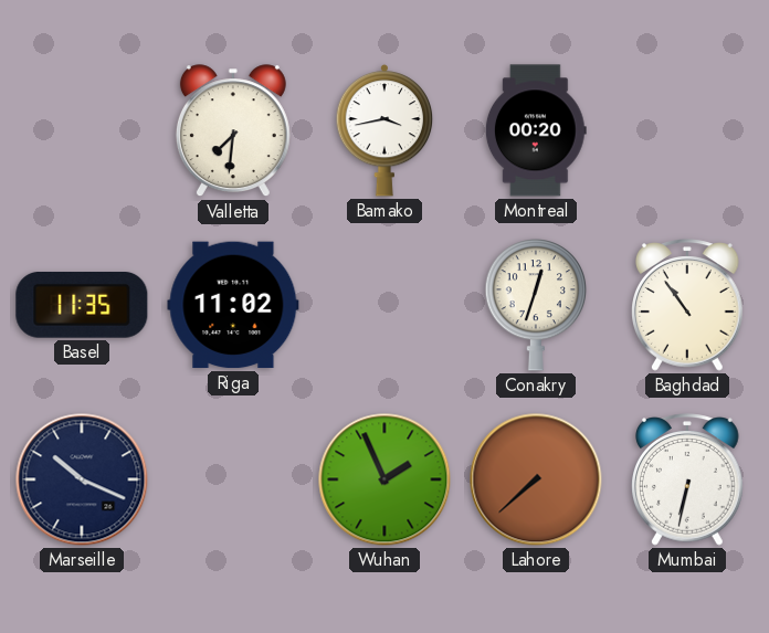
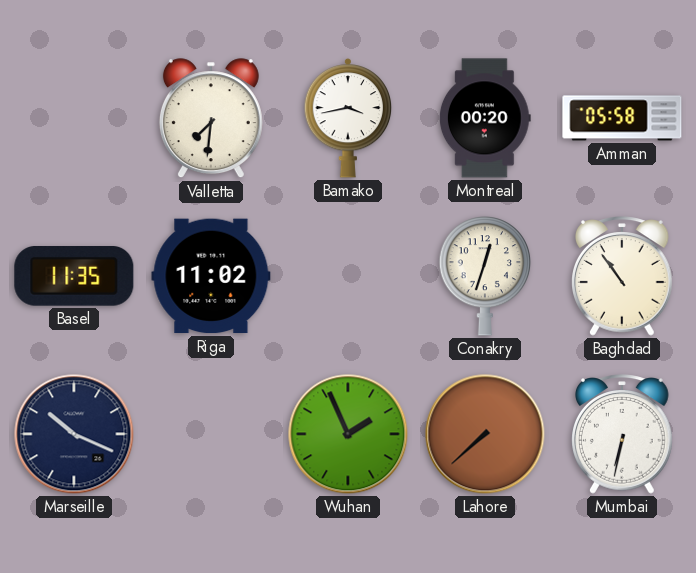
Amman: none -> 05:58
